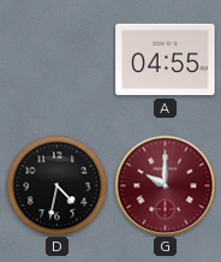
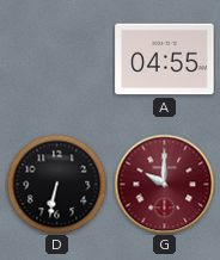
D: 4:32 -> 6:32
